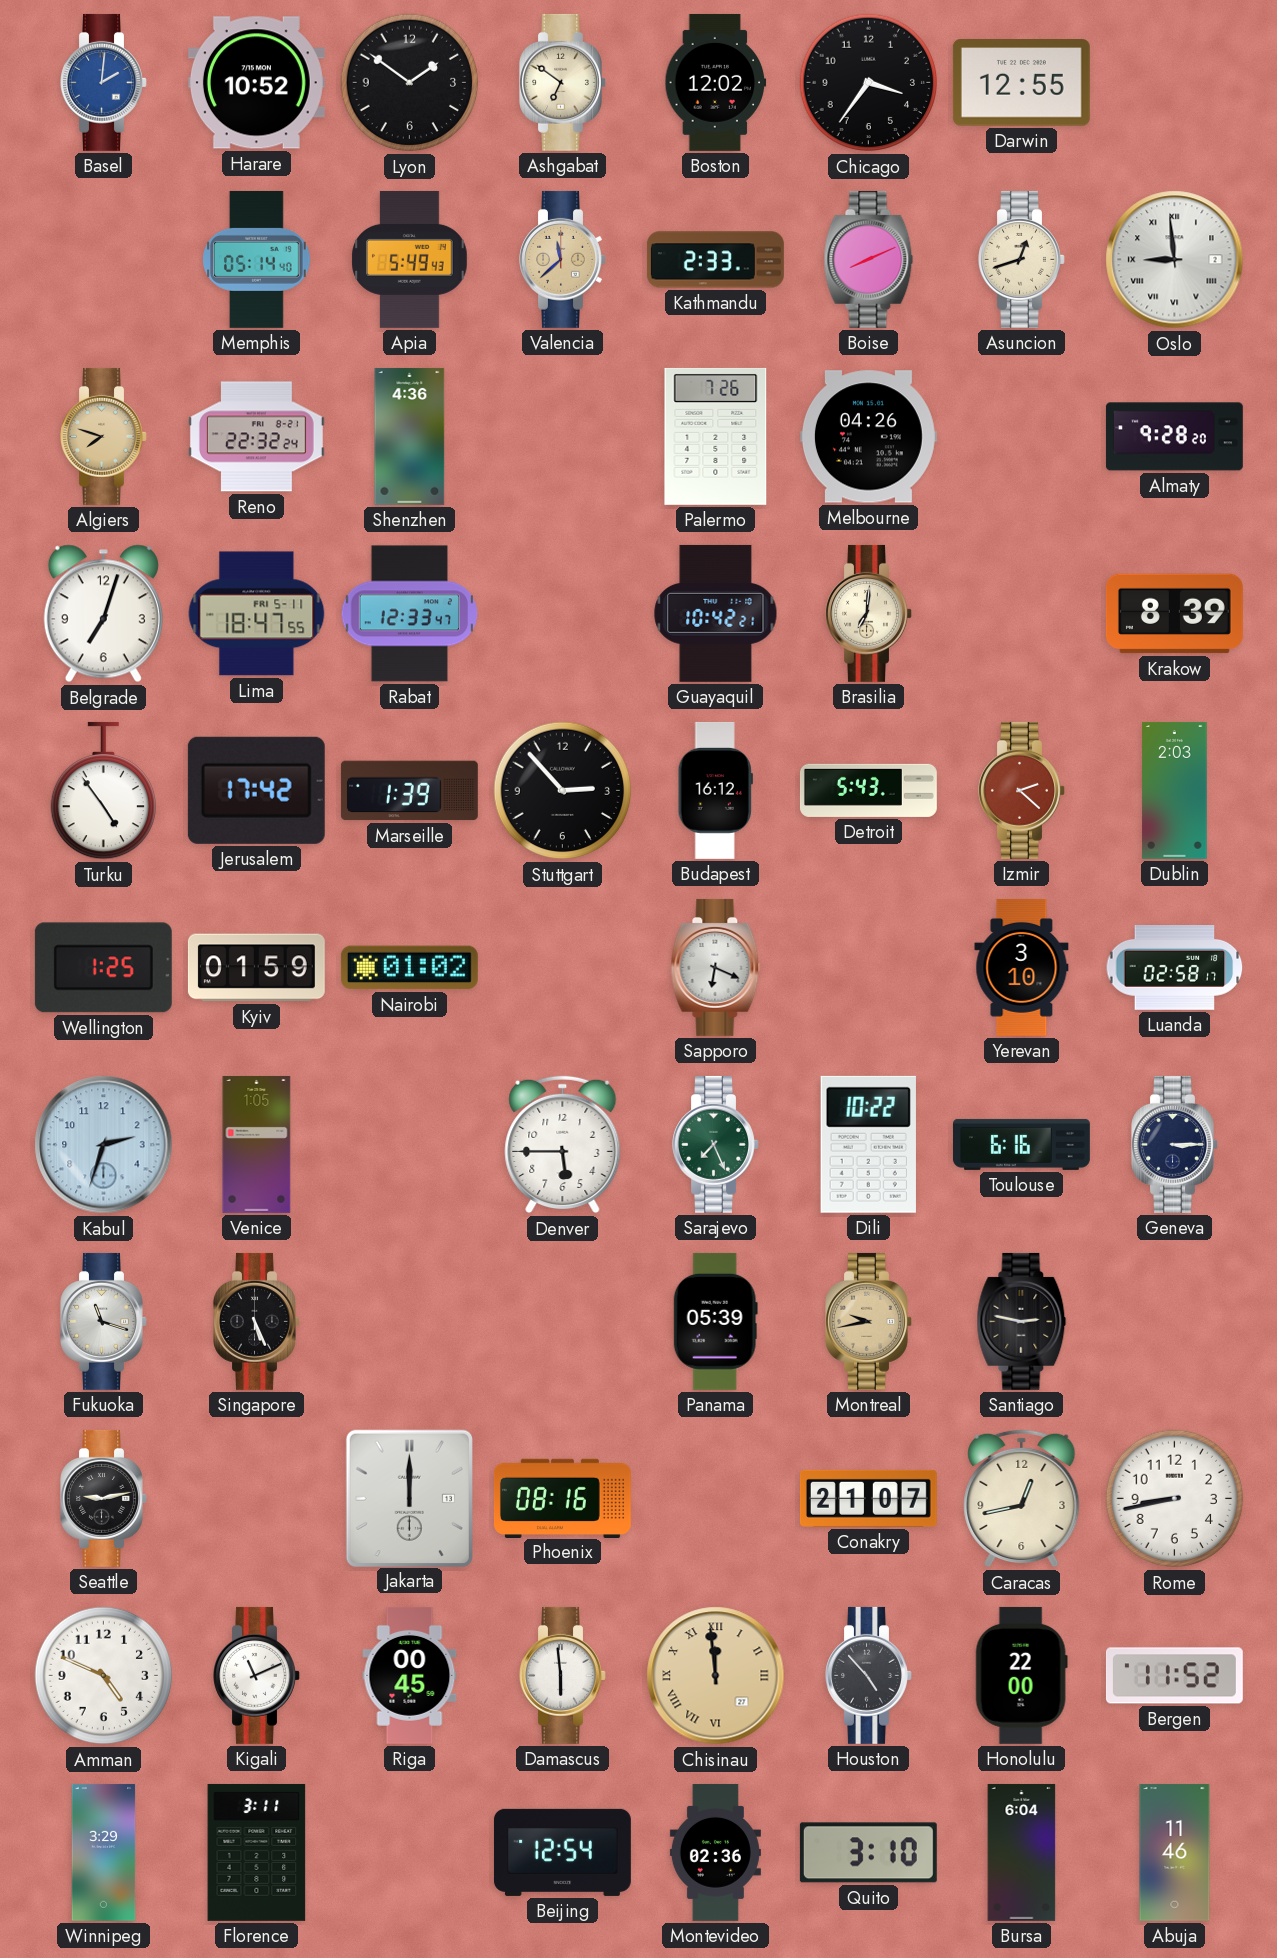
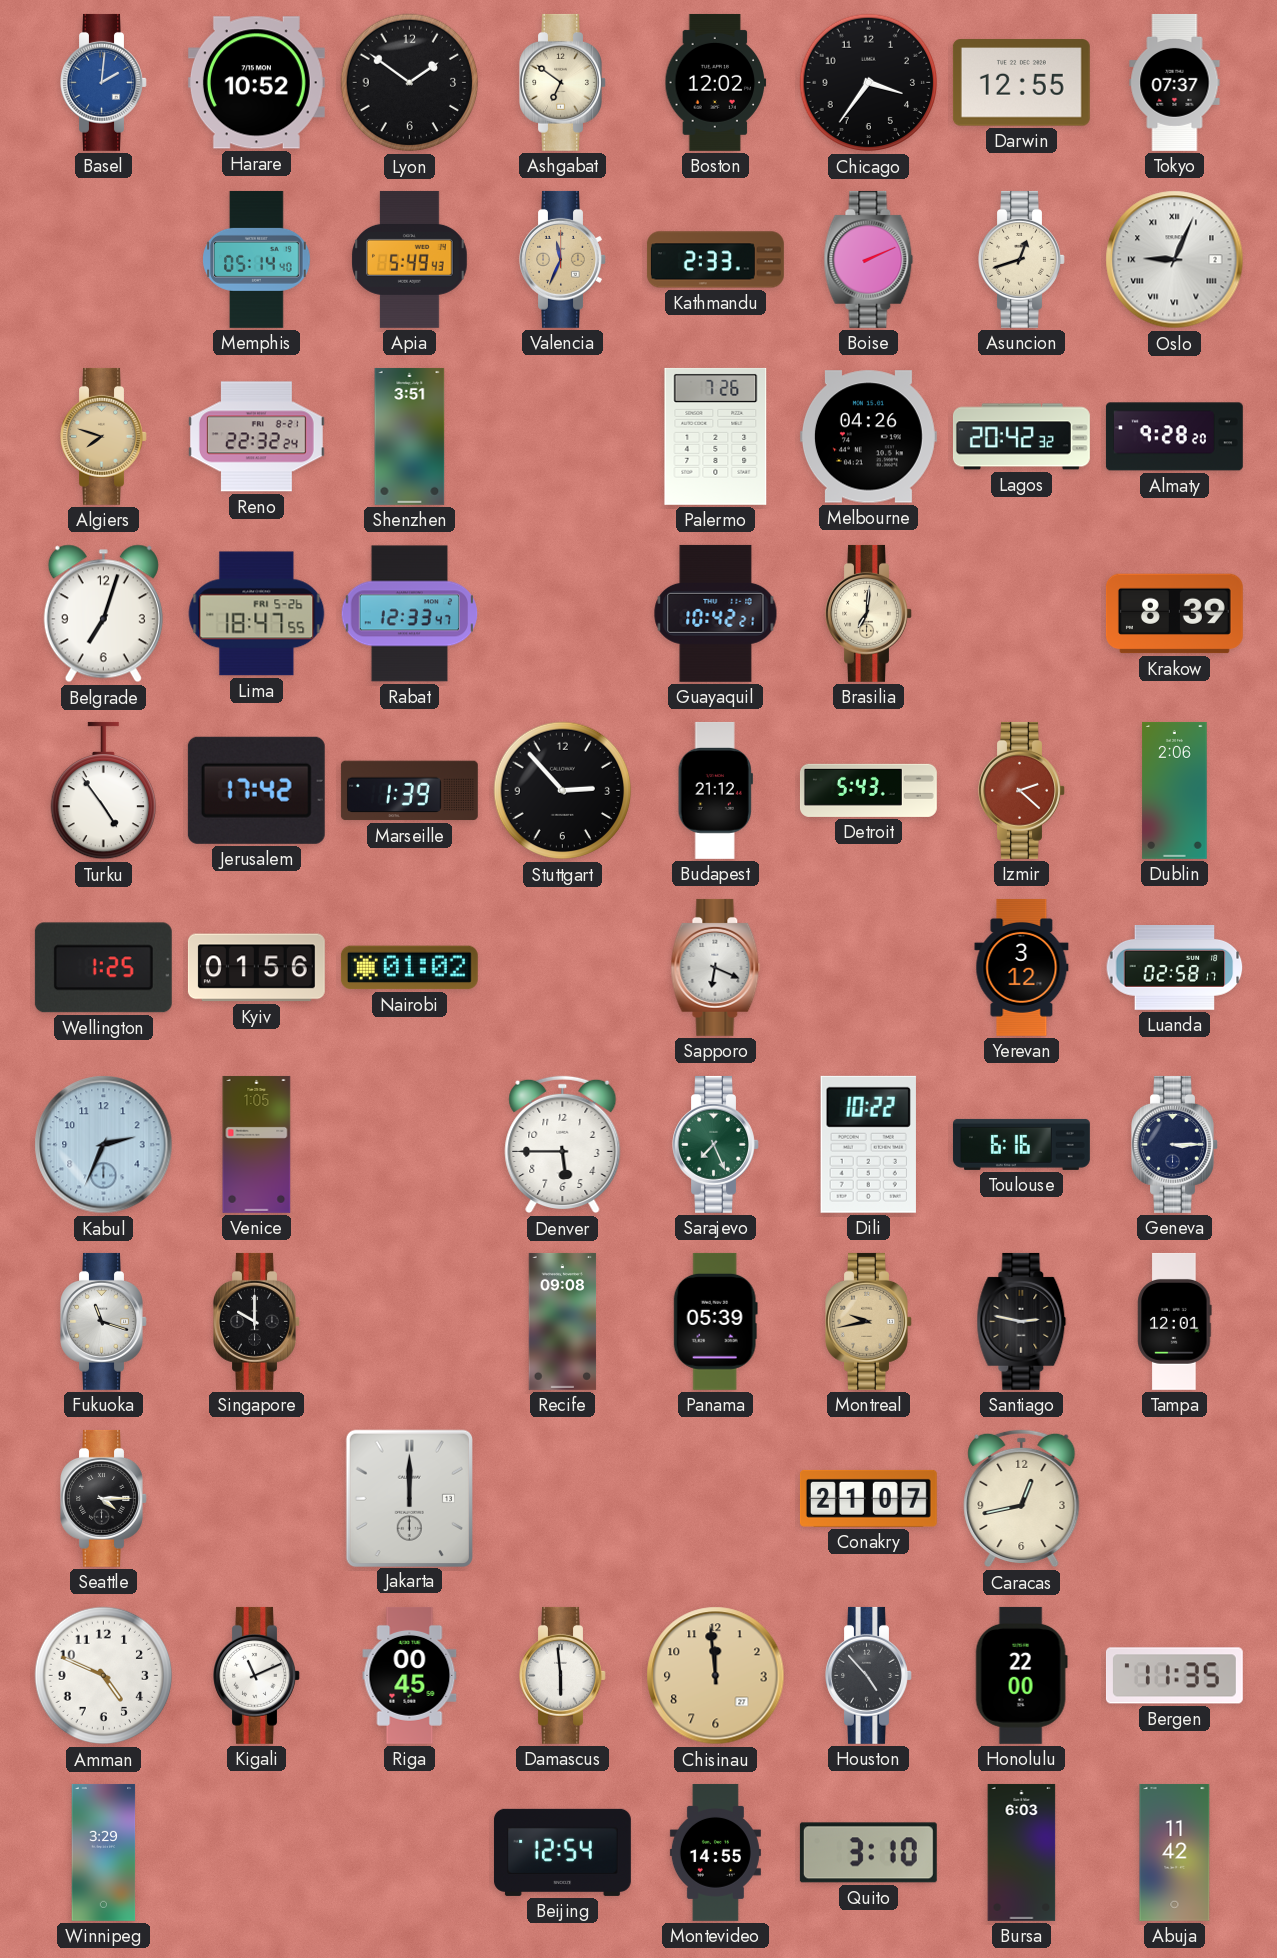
Tokyo: none -> 07:37
Valencia: 11:38 -> 11:34
Boise: 8:11 -> 2:11
Oslo: 8:59 -> 9:04
Shenzhen: 4:36 -> 3:51
Lagos: none -> 20:42
Lima date: FRI 5-11 -> FRI 5-26
Budapest: 16:12 -> 21:12
Dublin: 2:03 -> 2:06
Kyiv: 01:59 -> 01:56
Yerevan: 3:10 -> 3:12
Kabul: 2:33 -> 2:34
Singapore: 5:26 -> 10:00
Recife: none -> 09:08
Tampa: none -> 12:01
Seattle: 9:13 -> 4:15
Phoenix: 08:16 -> none
Rome: 8:43 -> none
Chisinau numerals: Roman -> Arabic
Bergen: 11:52 -> 11:35
Florence: 3:11 -> none
Montevideo: 02:36 -> 14:55
Bursa: 6:04 -> 6:03
Abuja: 11:46 -> 11:42
